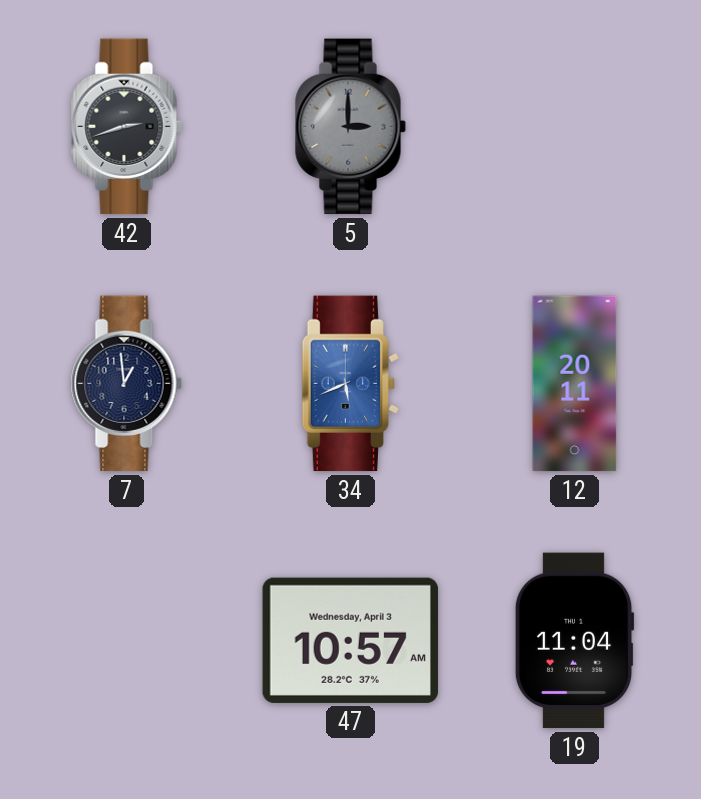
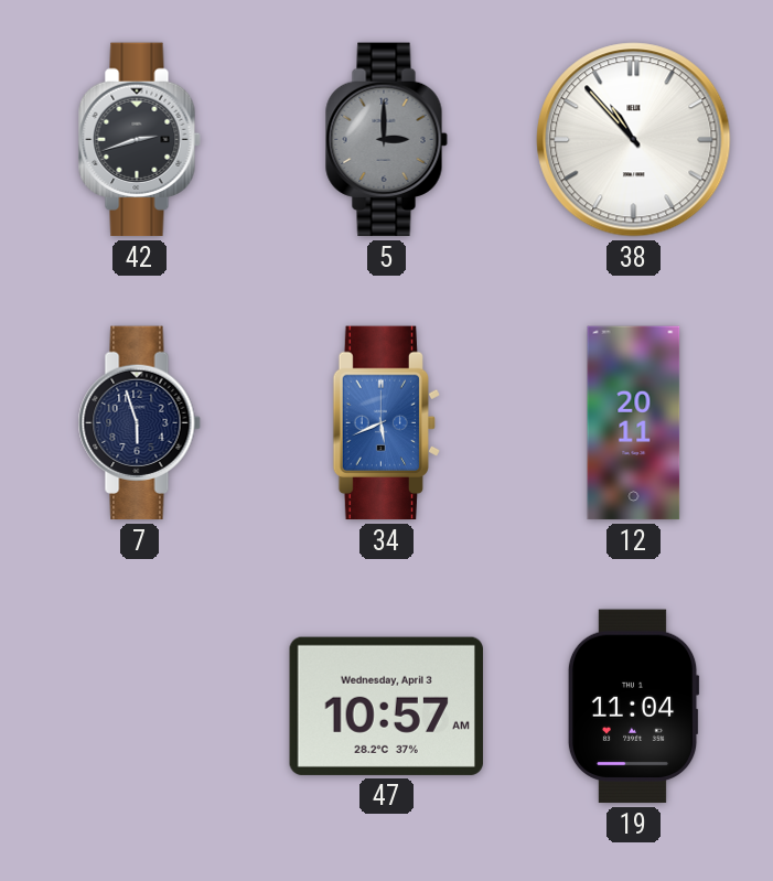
38: none -> 10:53
7: 12:59 -> 5:57
